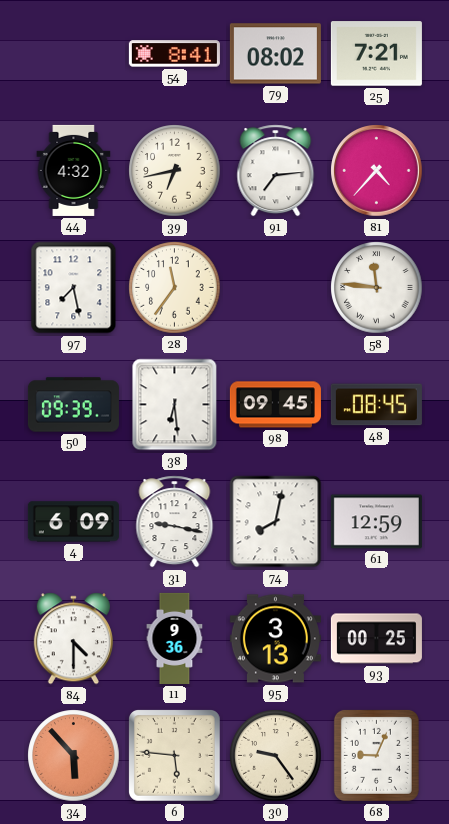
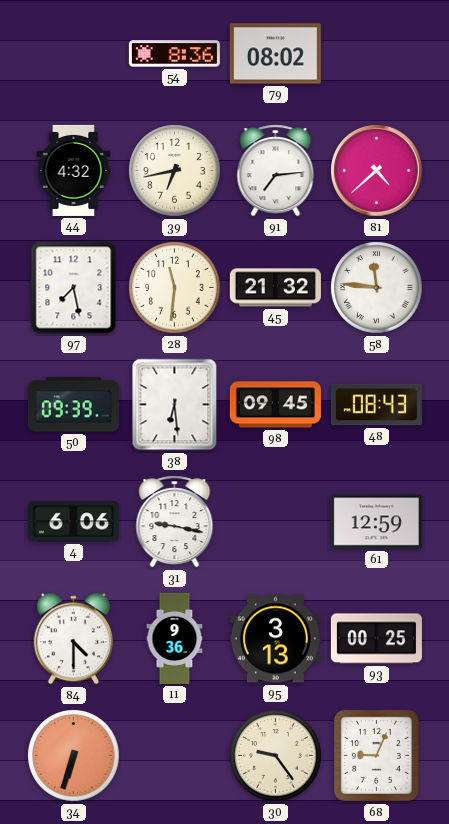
54: 8:41 -> 8:36
25: 7:21 -> none
81: 4:37 -> 4:38
28: 11:36 -> 11:31
45: none -> 21:32
48: 08:45 -> 08:43
4: 6:09 -> 6:06
74: 8:02 -> none
34: 5:53 -> 6:33
6: 5:46 -> none
